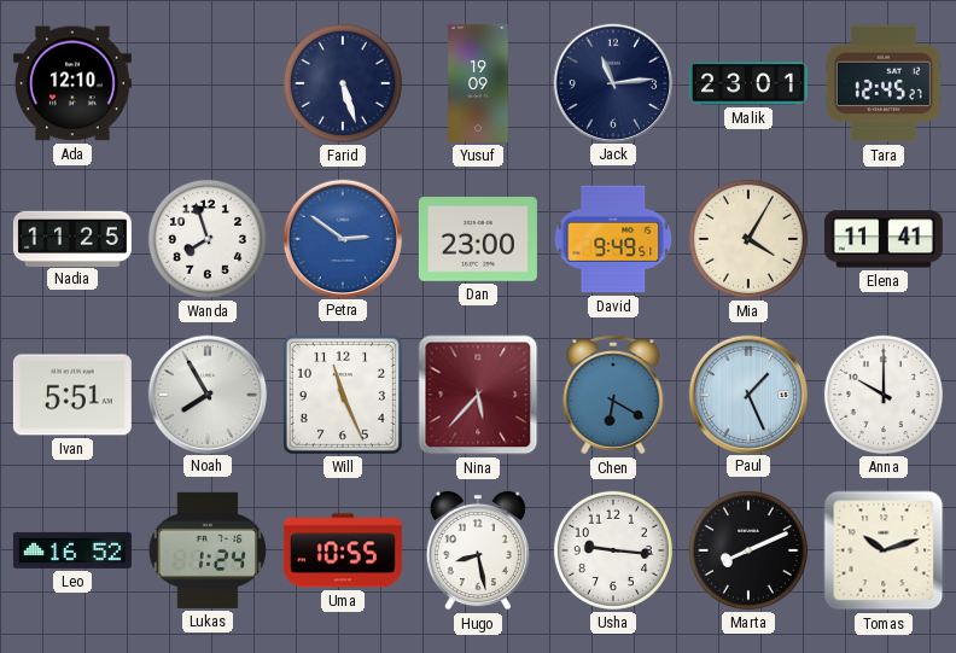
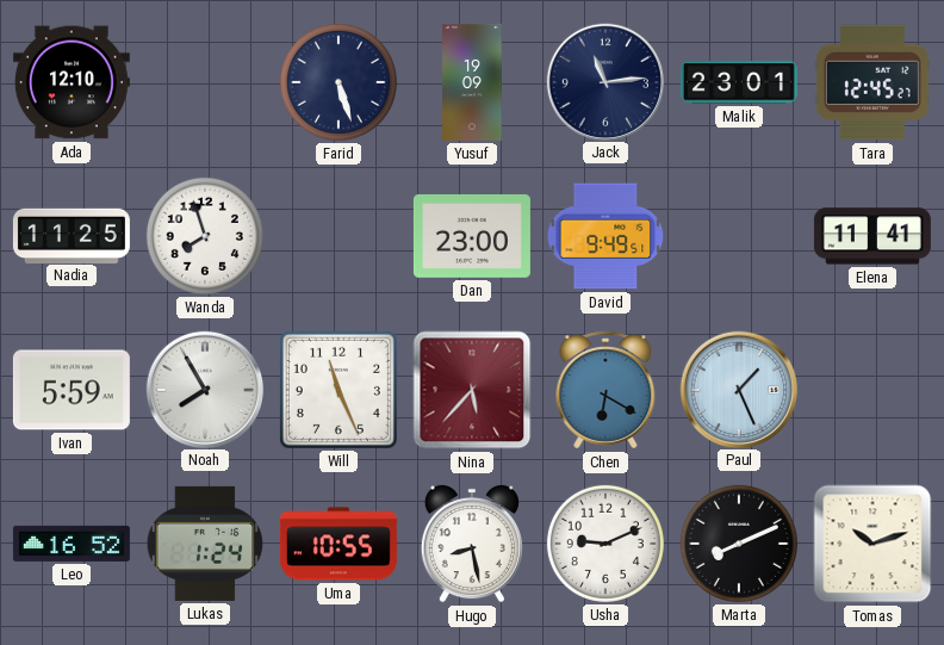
Petra: 2:51 -> none
Mia: 4:05 -> none
Ivan: 5:51 -> 5:59
Anna: 10:00 -> none
Usha: 9:16 -> 9:11
